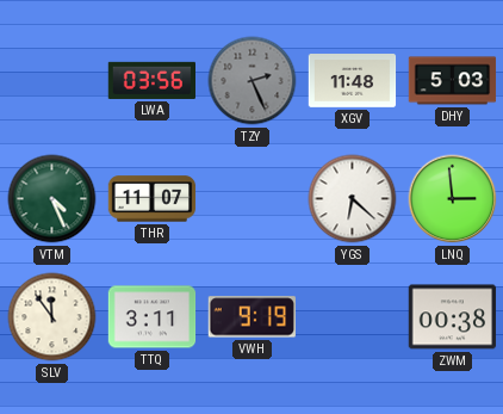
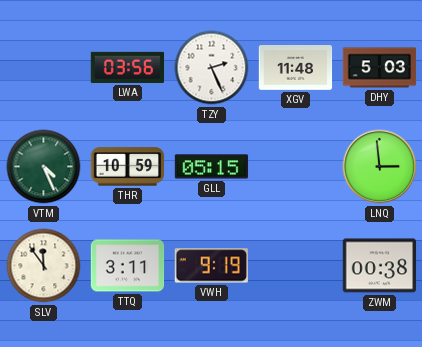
TZY dial: grey -> white
THR: 11:07 -> 10:59
GLL: none -> 05:15
YGS: 6:22 -> none
